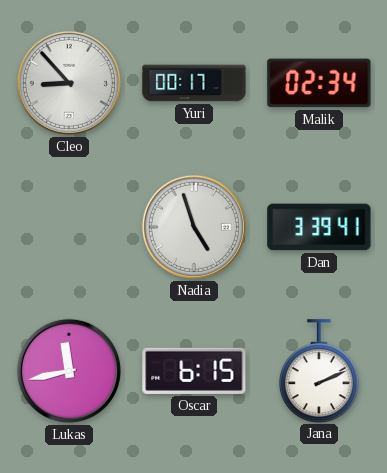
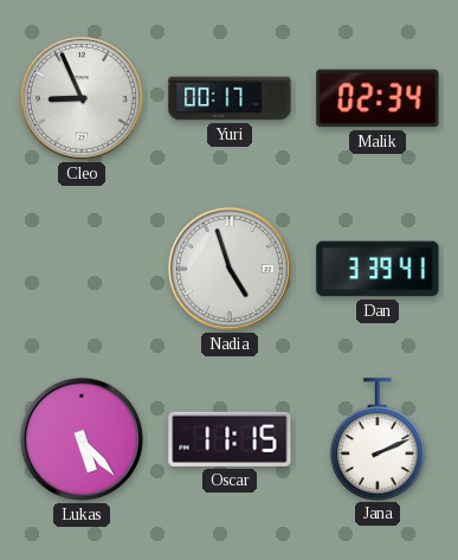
Cleo: 8:53 -> 8:56
Lukas: 11:43 -> 5:23
Oscar: 6:15 -> 11:15
